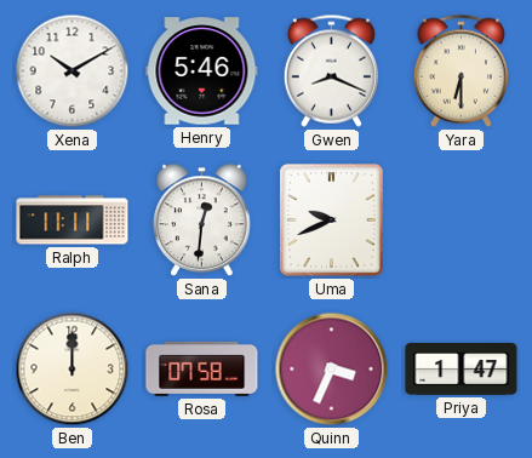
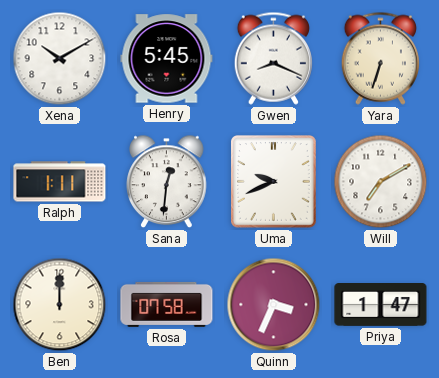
Henry: 5:46 -> 5:45
Yara: 6:30 -> 6:33
Ralph: 11:11 -> 1:11
Will: none -> 7:10
